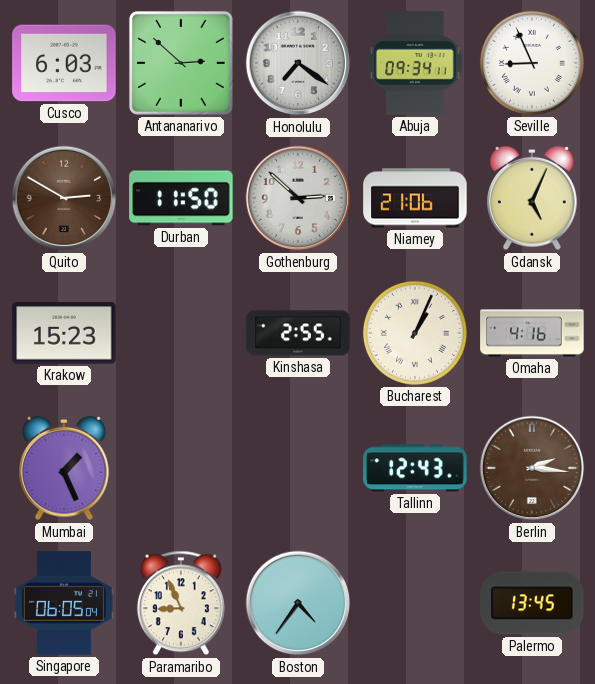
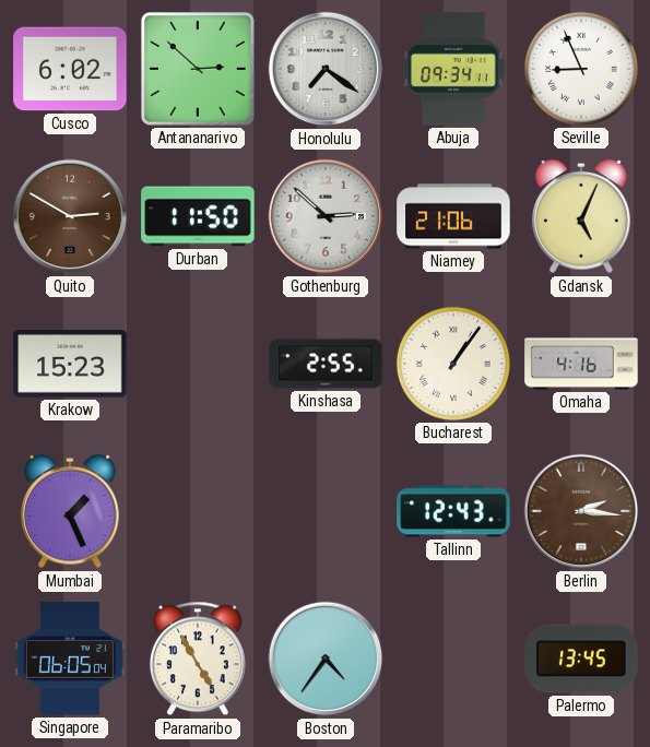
Cusco: 6:03 -> 6:02
Bucharest: 1:04 -> 1:06
Paramaribo: 8:56 -> 4:55
